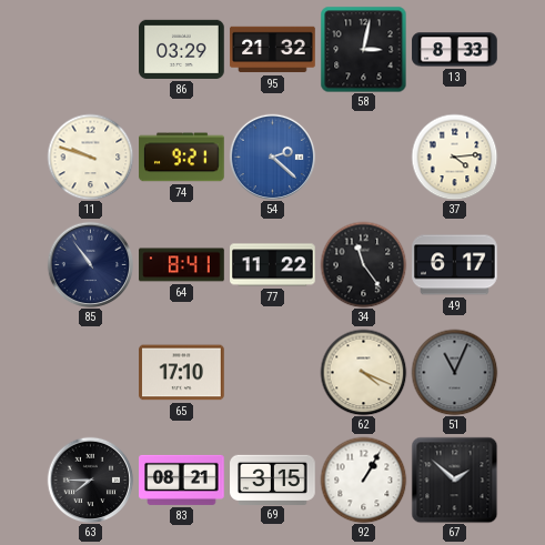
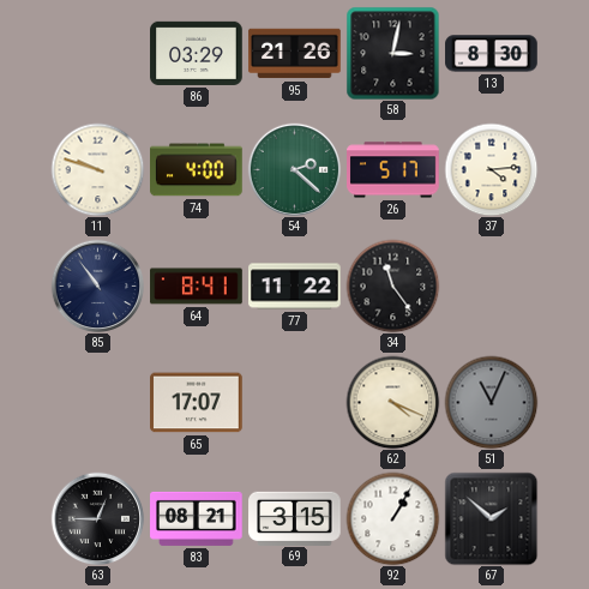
95: 21:32 -> 21:26
13: 8:33 -> 8:30
74: 9:21 -> 4:00
54 dial: blue -> green
26: none -> 5:17
49: 6:17 -> none
65: 17:10 -> 17:07
63: 7:45 -> 12:45
